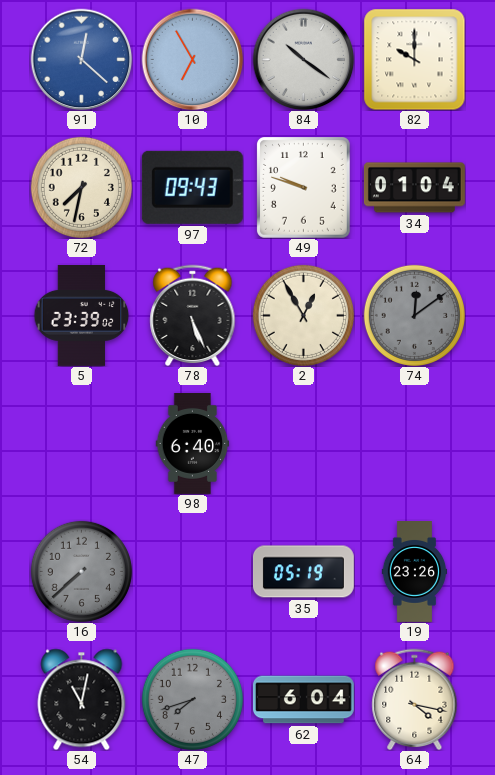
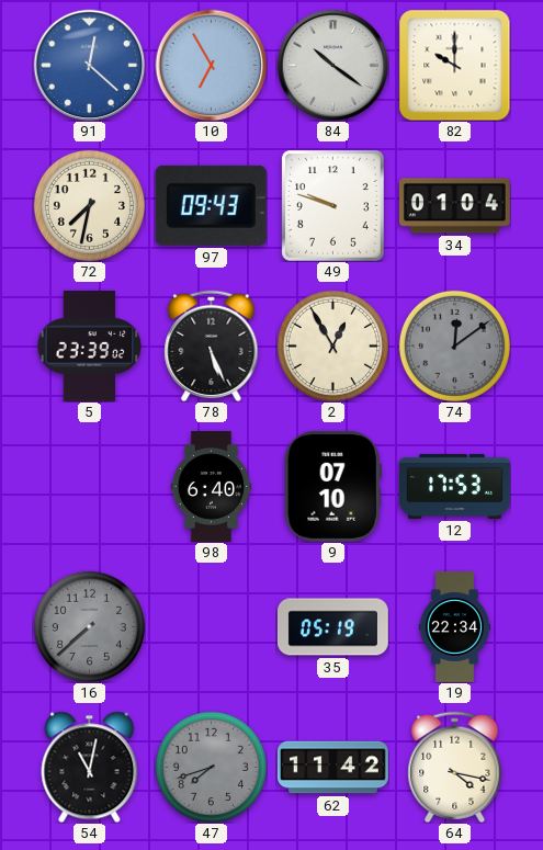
9: none -> 07:10
12: none -> 17:53
19: 23:26 -> 22:34
62: 6:04 -> 11:42
